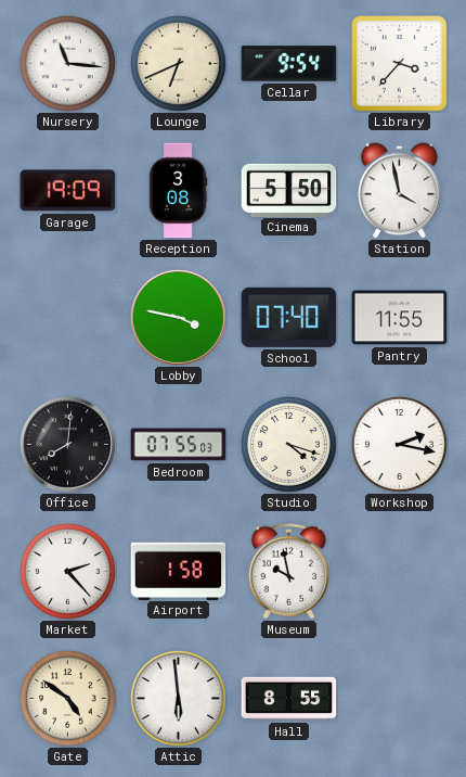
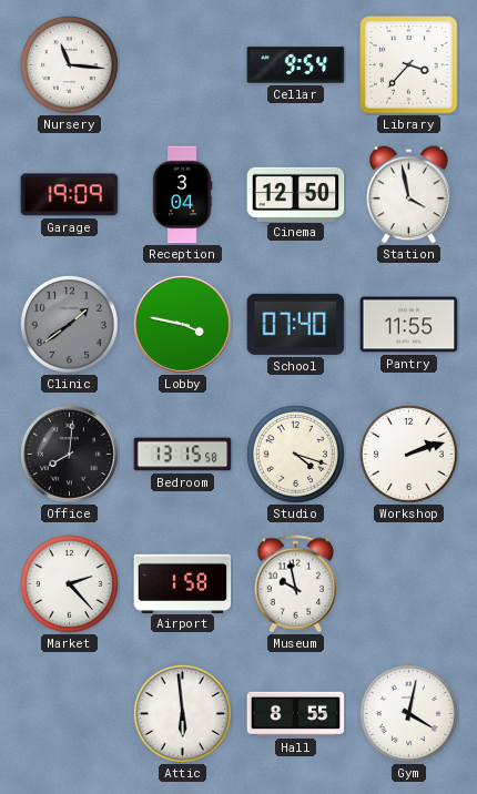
Lounge: 6:41 -> none
Reception: 3:08 -> 3:04
Cinema: 5:50 -> 12:50
Clinic: none -> 1:39
Bedroom: 07:55 -> 13:15
Workshop: 2:17 -> 2:12
Gate: 4:51 -> none
Gym: none -> 4:02
